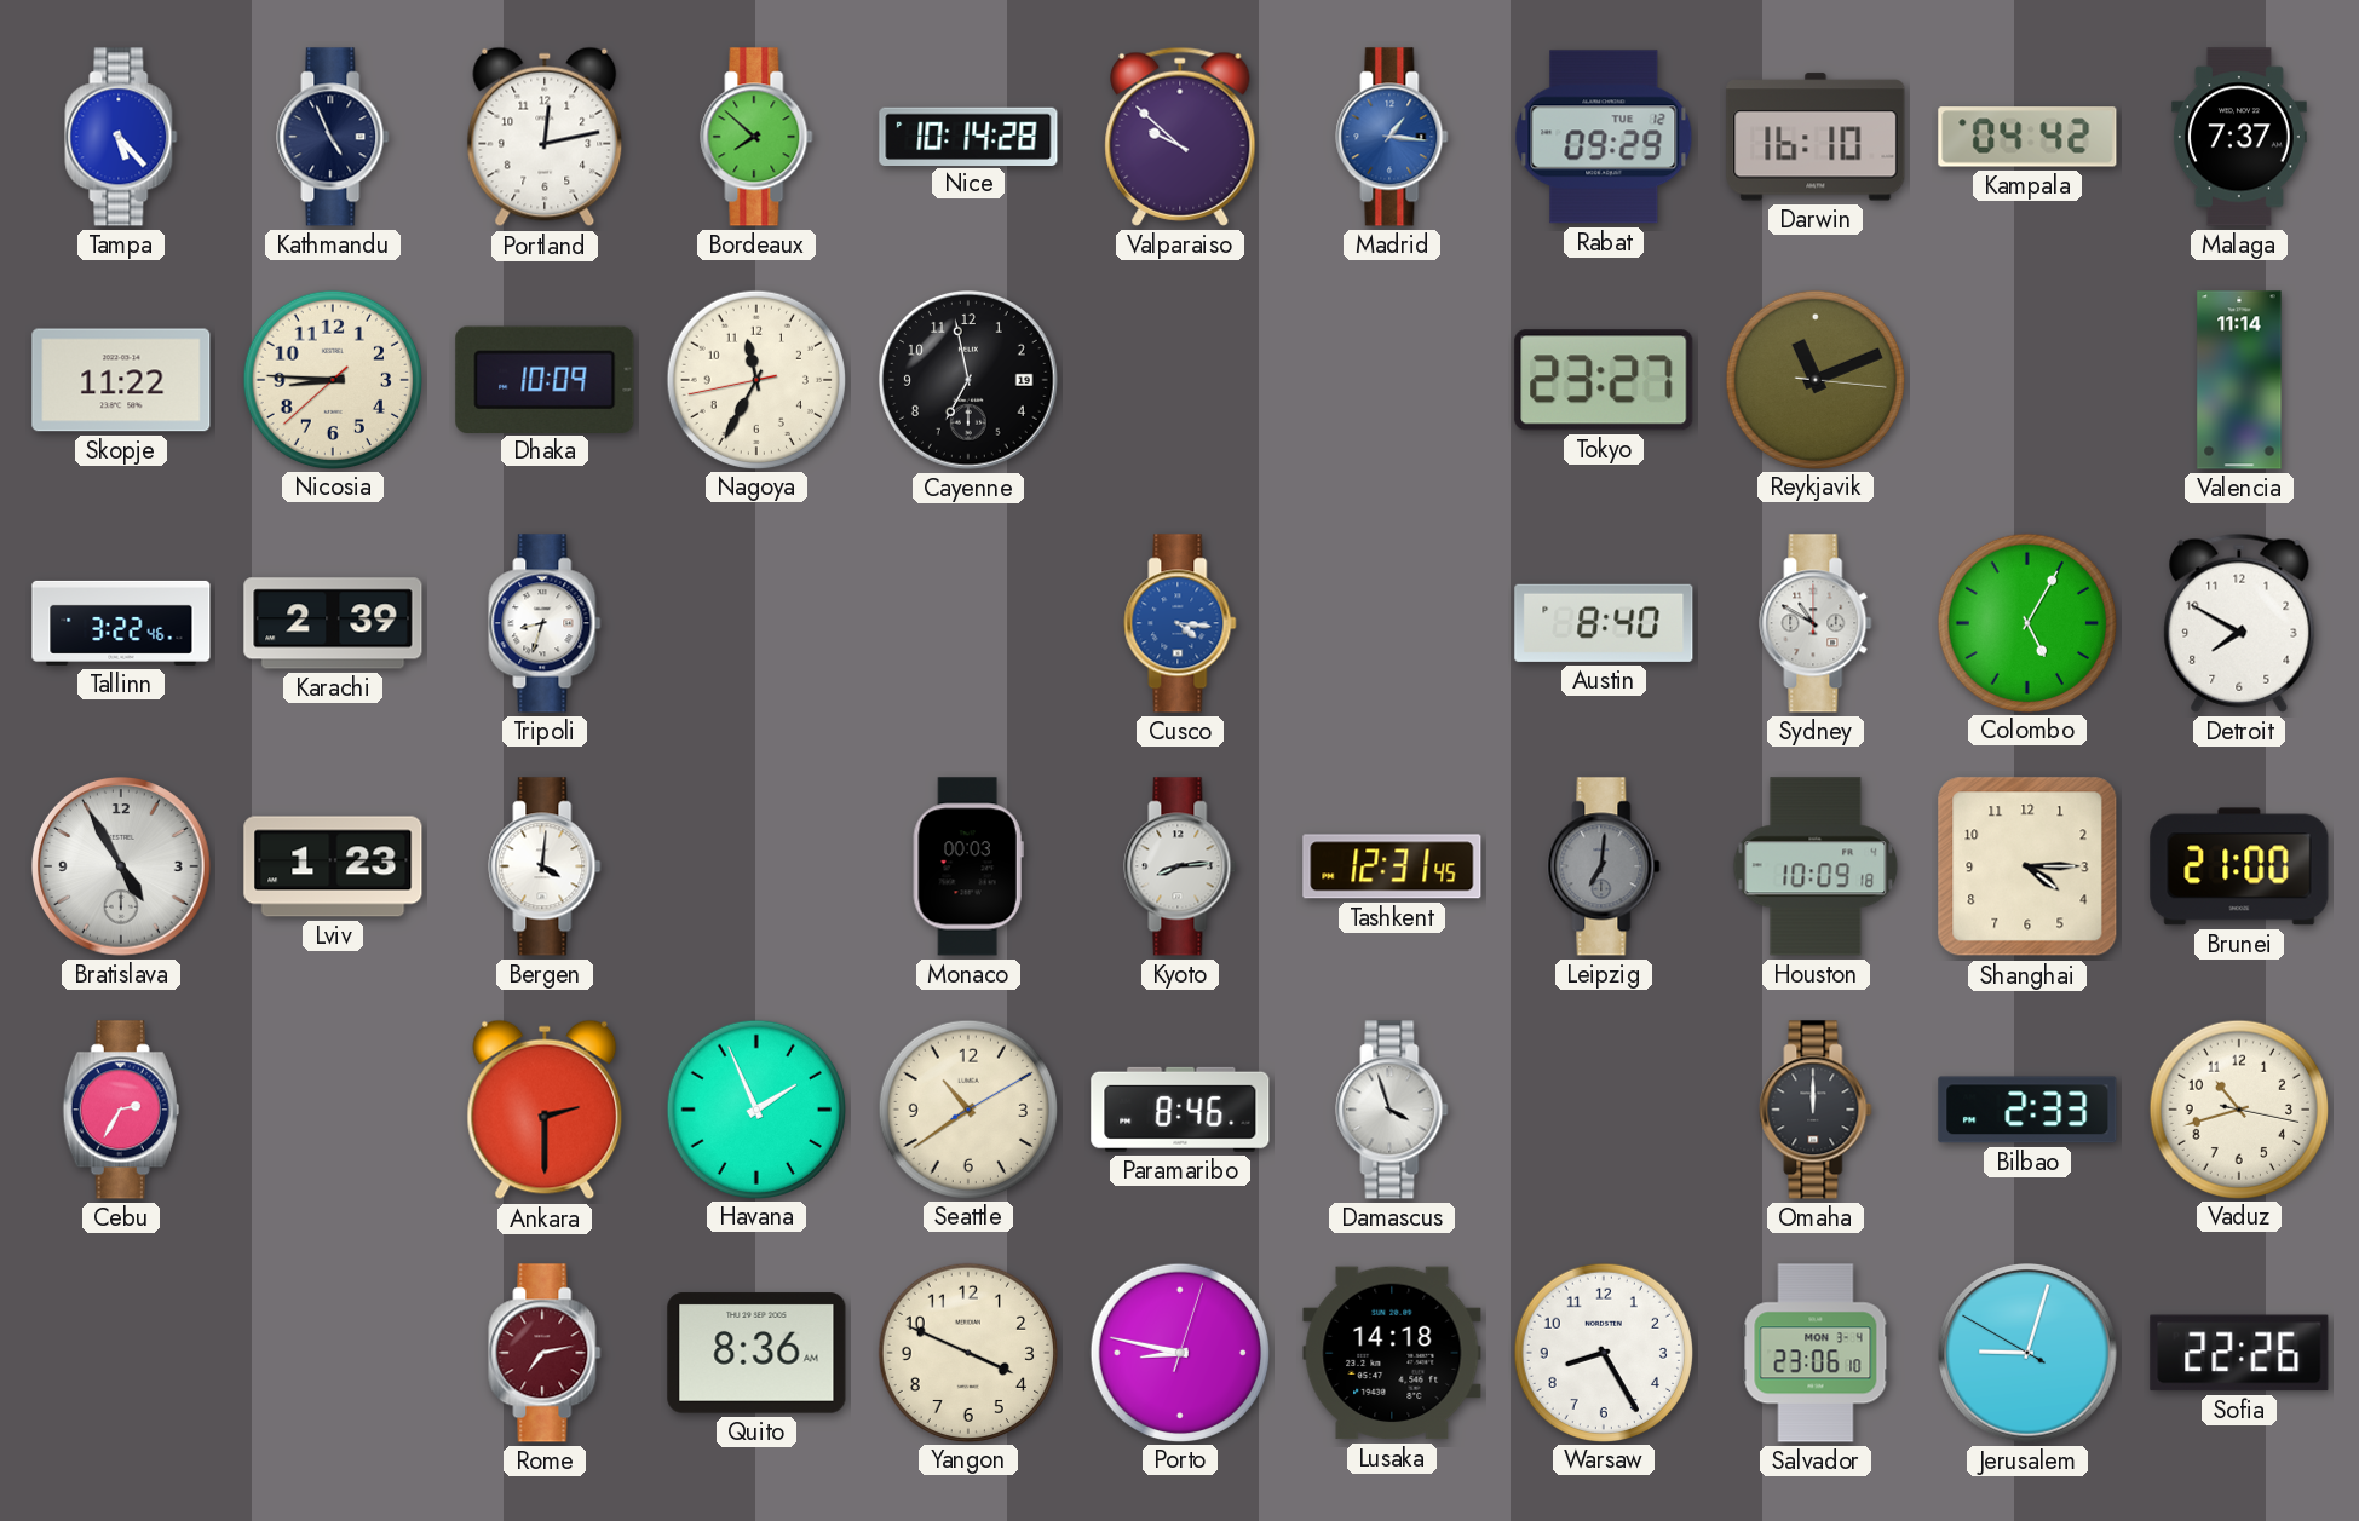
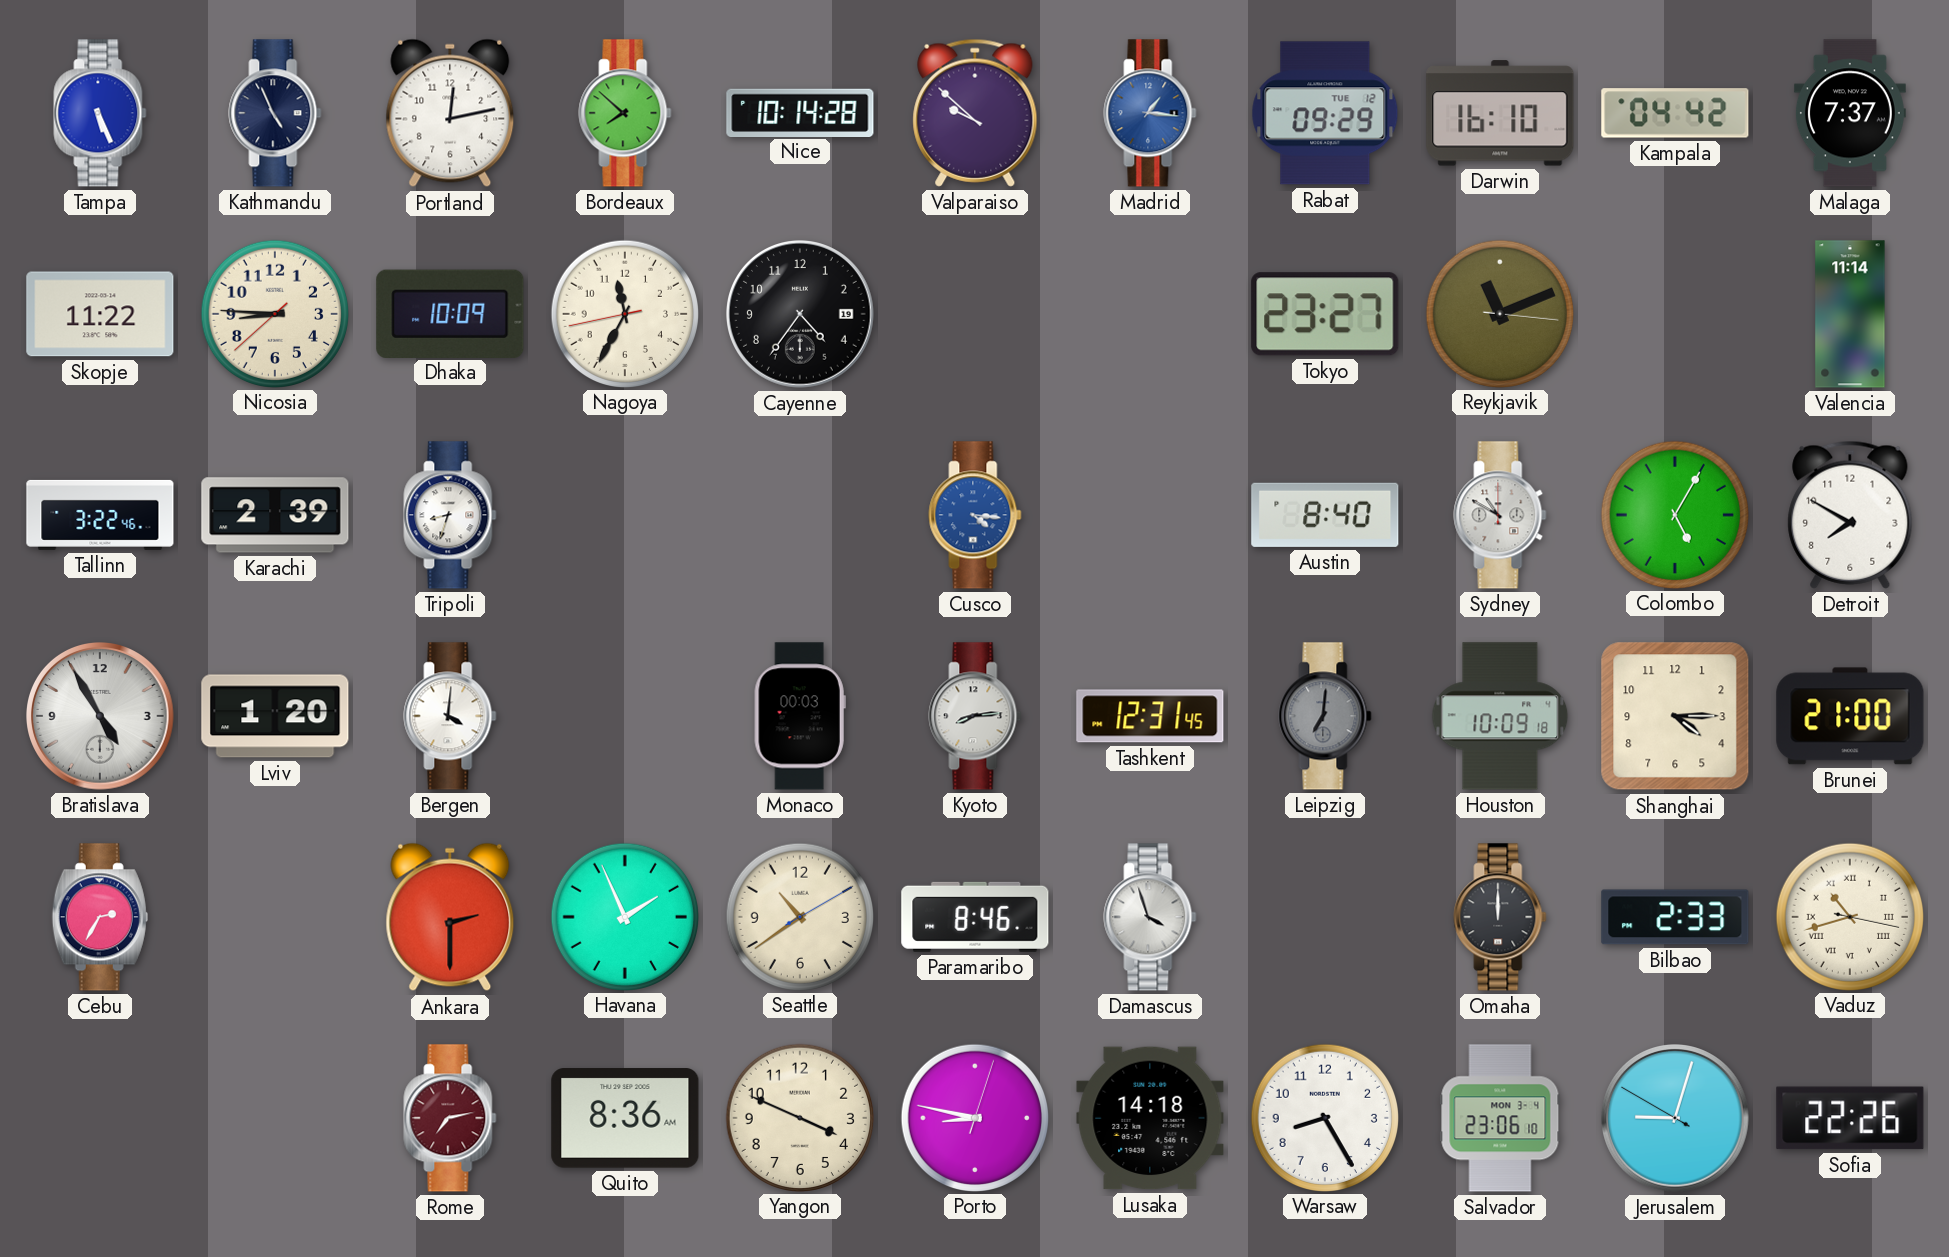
Tampa: 5:23 -> 5:26
Cayenne: 6:58 -> 4:36
Lviv: 1:23 -> 1:20
Vaduz numerals: Arabic -> Roman
